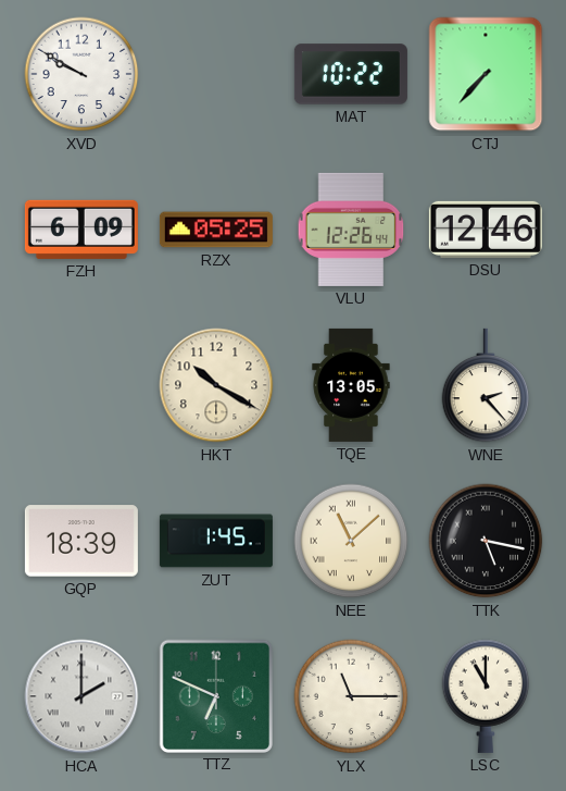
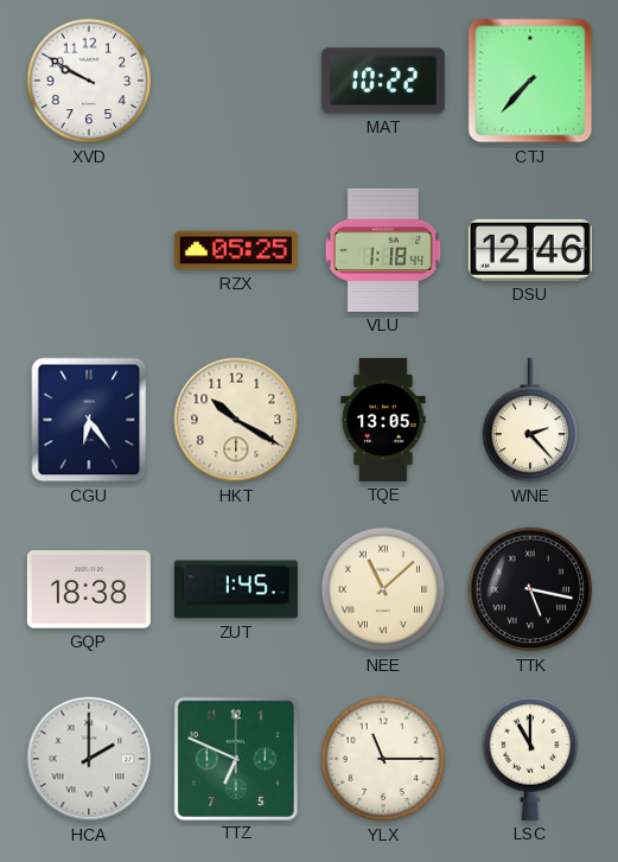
FZH: 6:09 -> none
VLU: 12:26 -> 1:18
CGU: none -> 6:24
GQP: 18:39 -> 18:38
